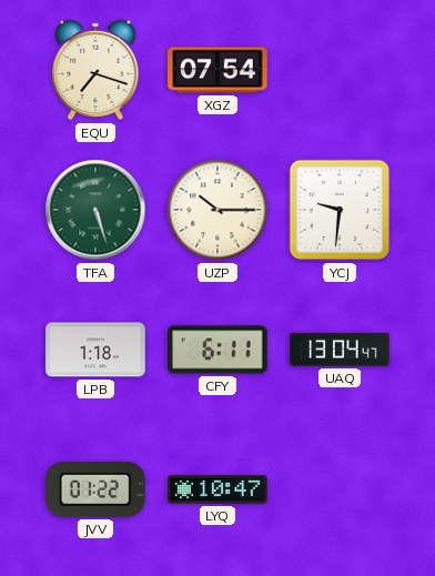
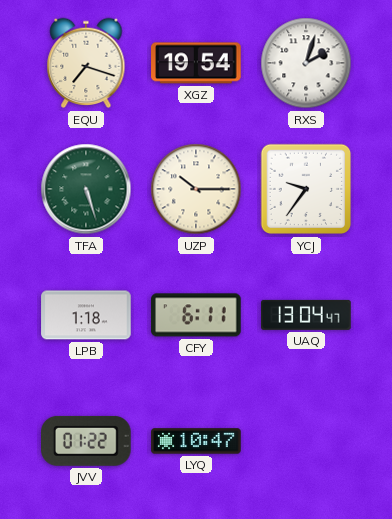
XGZ: 07:54 -> 19:54
RXS: none -> 2:03
YCJ: 9:31 -> 9:36
